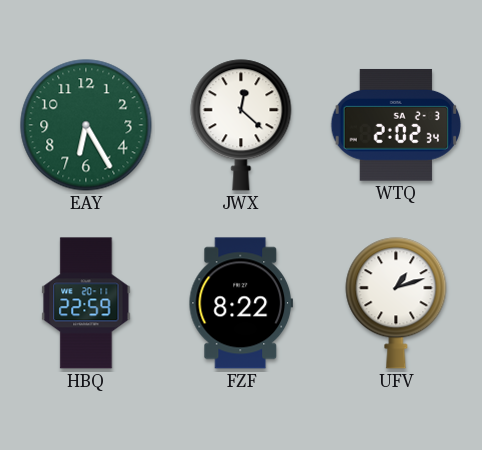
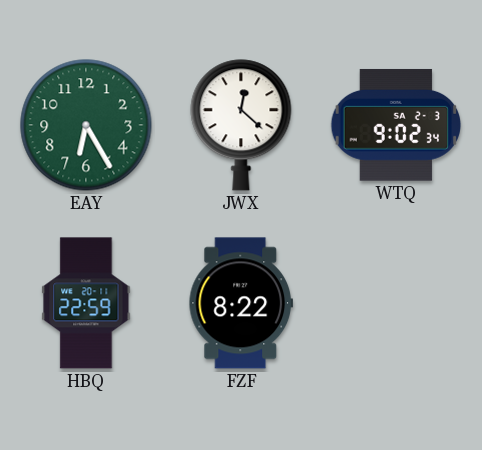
WTQ: 2:02 -> 9:02
UFV: 1:12 -> none
